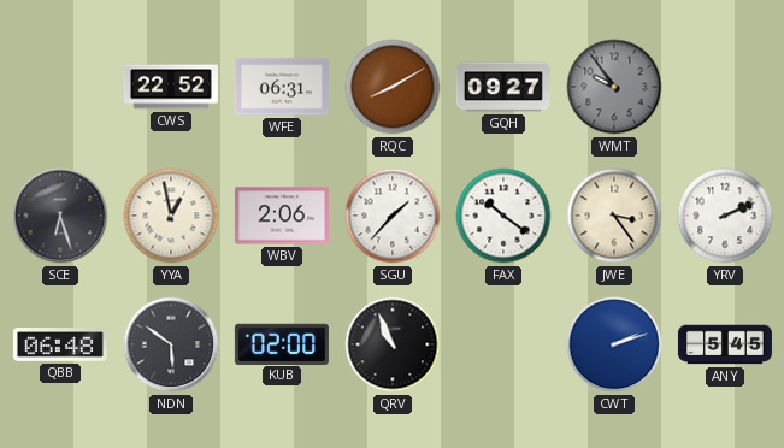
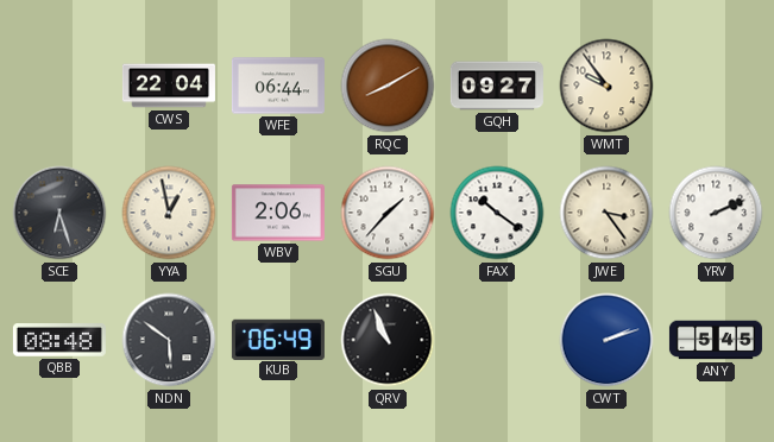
CWS: 22:52 -> 22:04
WFE: 06:31 -> 06:44
WMT dial: grey -> cream
QBB: 06:48 -> 08:48
KUB: 02:00 -> 06:49
